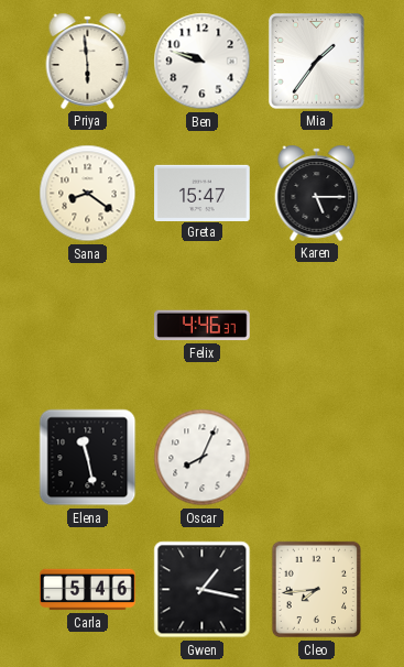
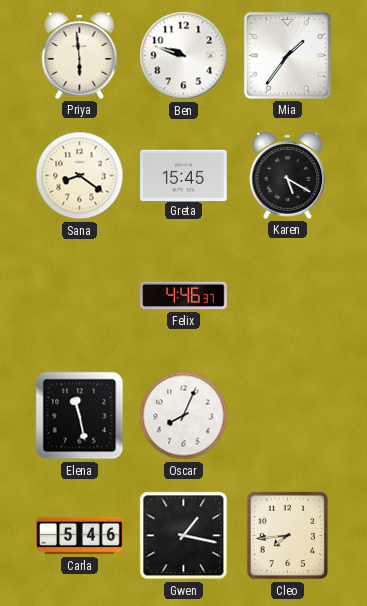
Greta: 15:47 -> 15:45
Karen: 5:15 -> 5:20
